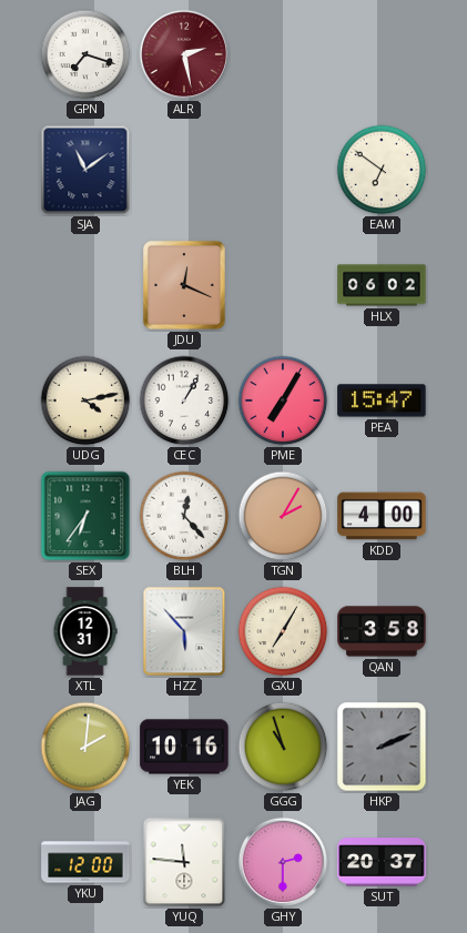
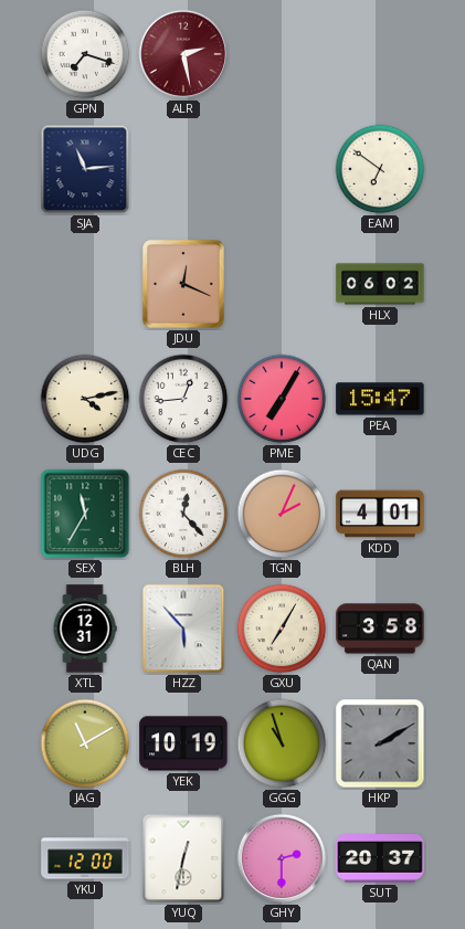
SJA: 11:09 -> 11:14
CEC: 1:05 -> 12:44
SEX: 6:36 -> 11:35
TGN: 2:05 -> 2:04
KDD: 4:00 -> 4:01
JAG: 2:01 -> 11:10
YEK: 10:16 -> 10:19
HKP: 2:11 -> 2:10
YUQ: 11:46 -> 12:32
